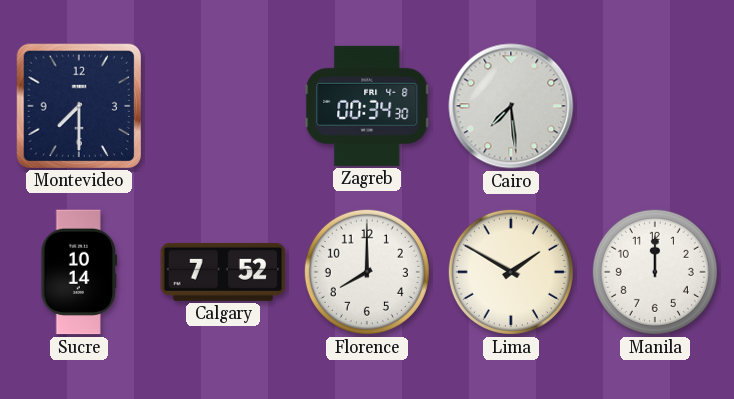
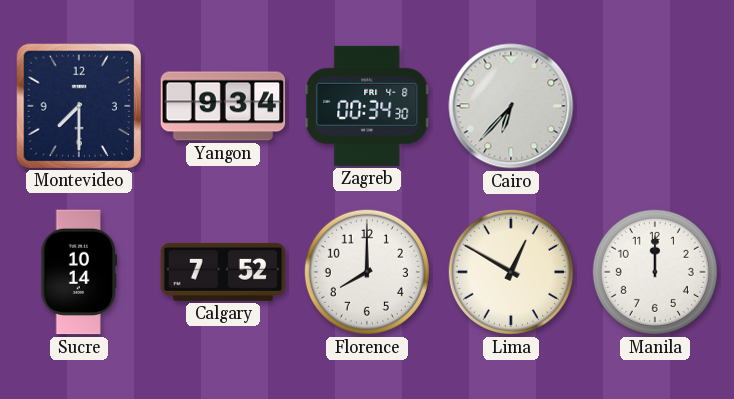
Yangon: none -> 9:34
Cairo: 7:29 -> 6:37
Lima: 1:50 -> 12:50
